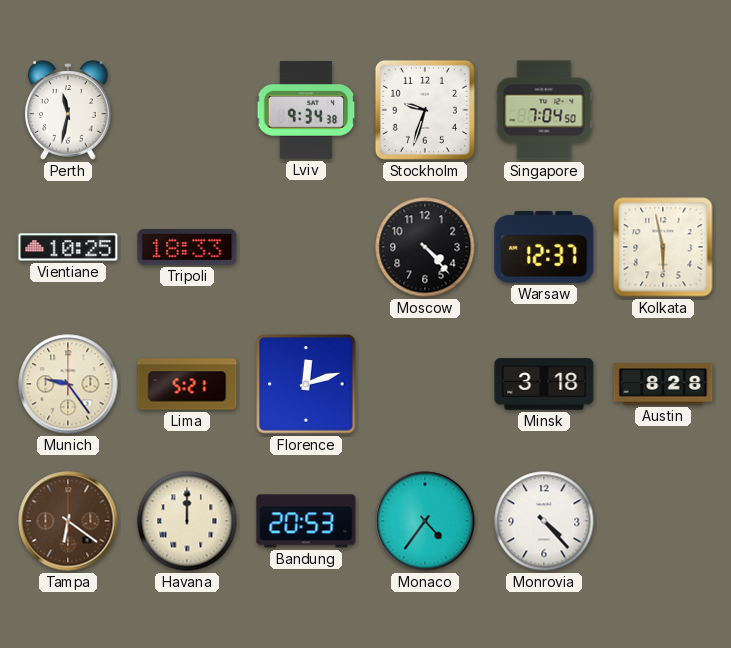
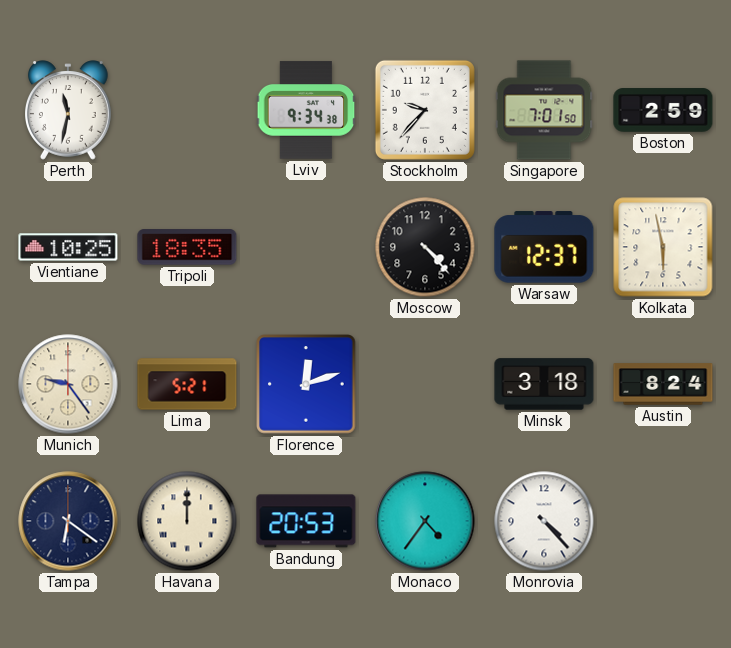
Stockholm: 9:33 -> 9:37
Singapore: 7:04 -> 7:01
Boston: none -> 2:59
Tripoli: 18:33 -> 18:35
Austin: 8:28 -> 8:24
Tampa dial: brown -> navy
